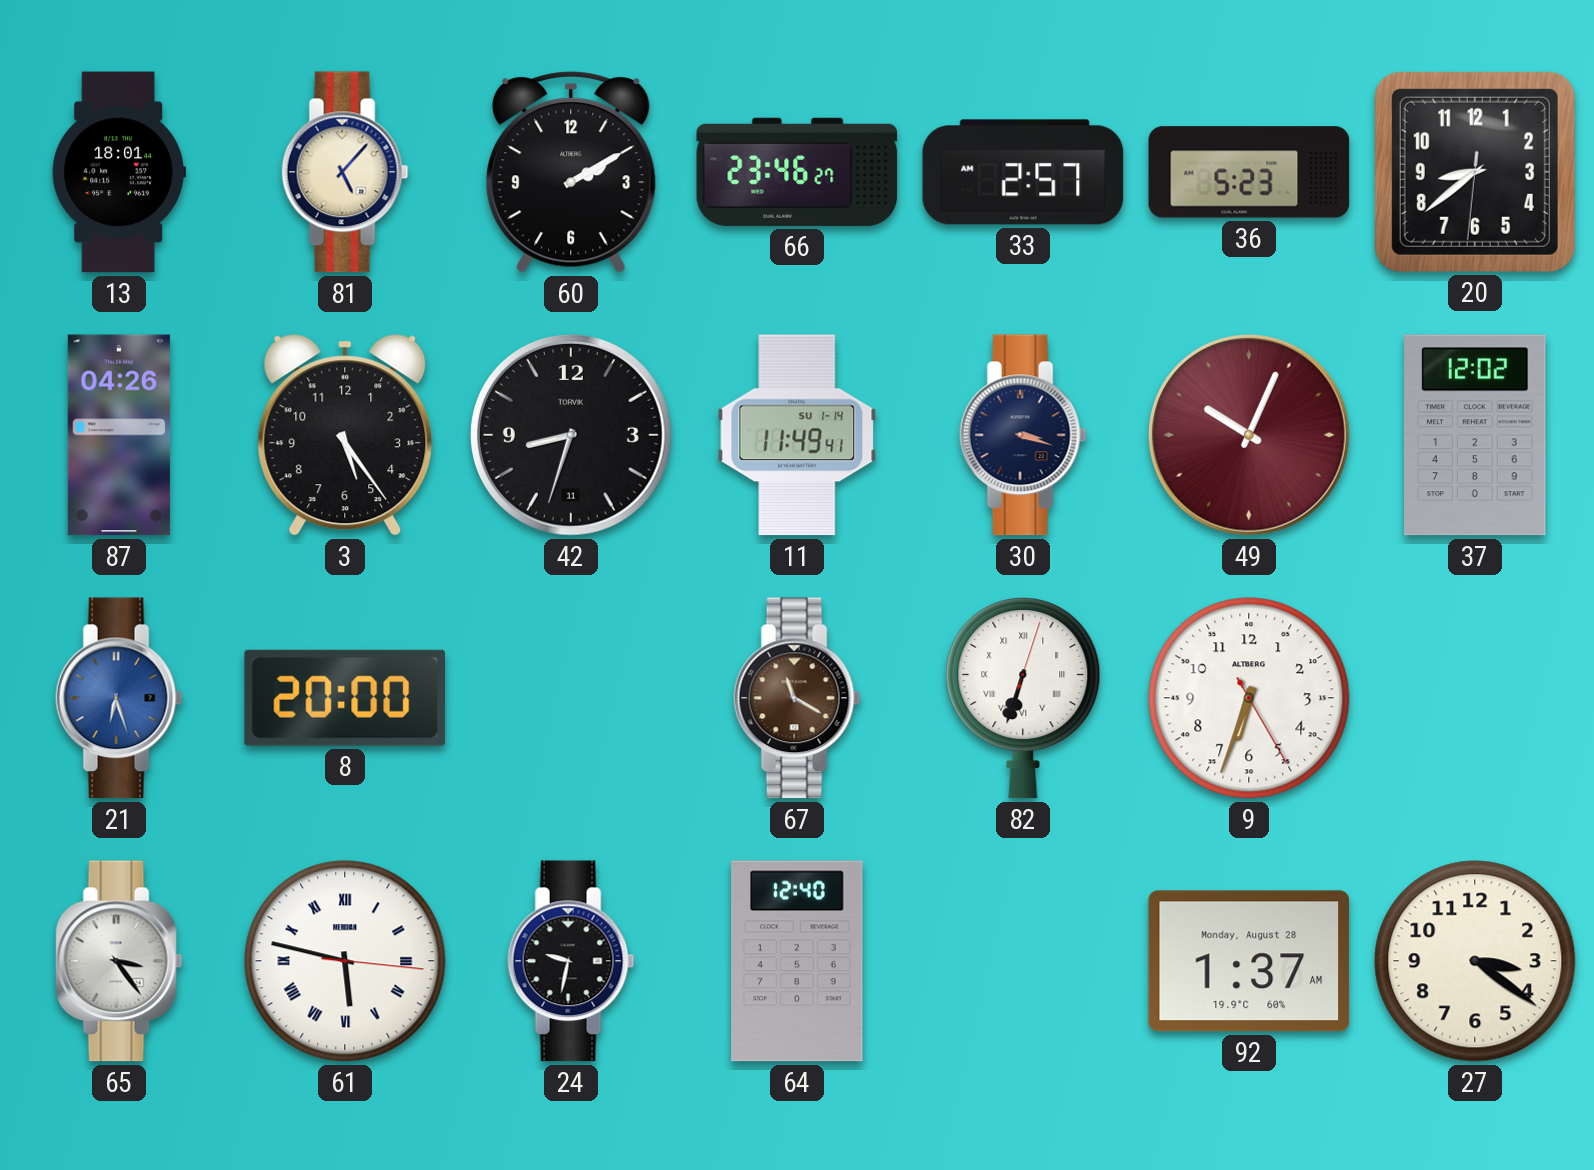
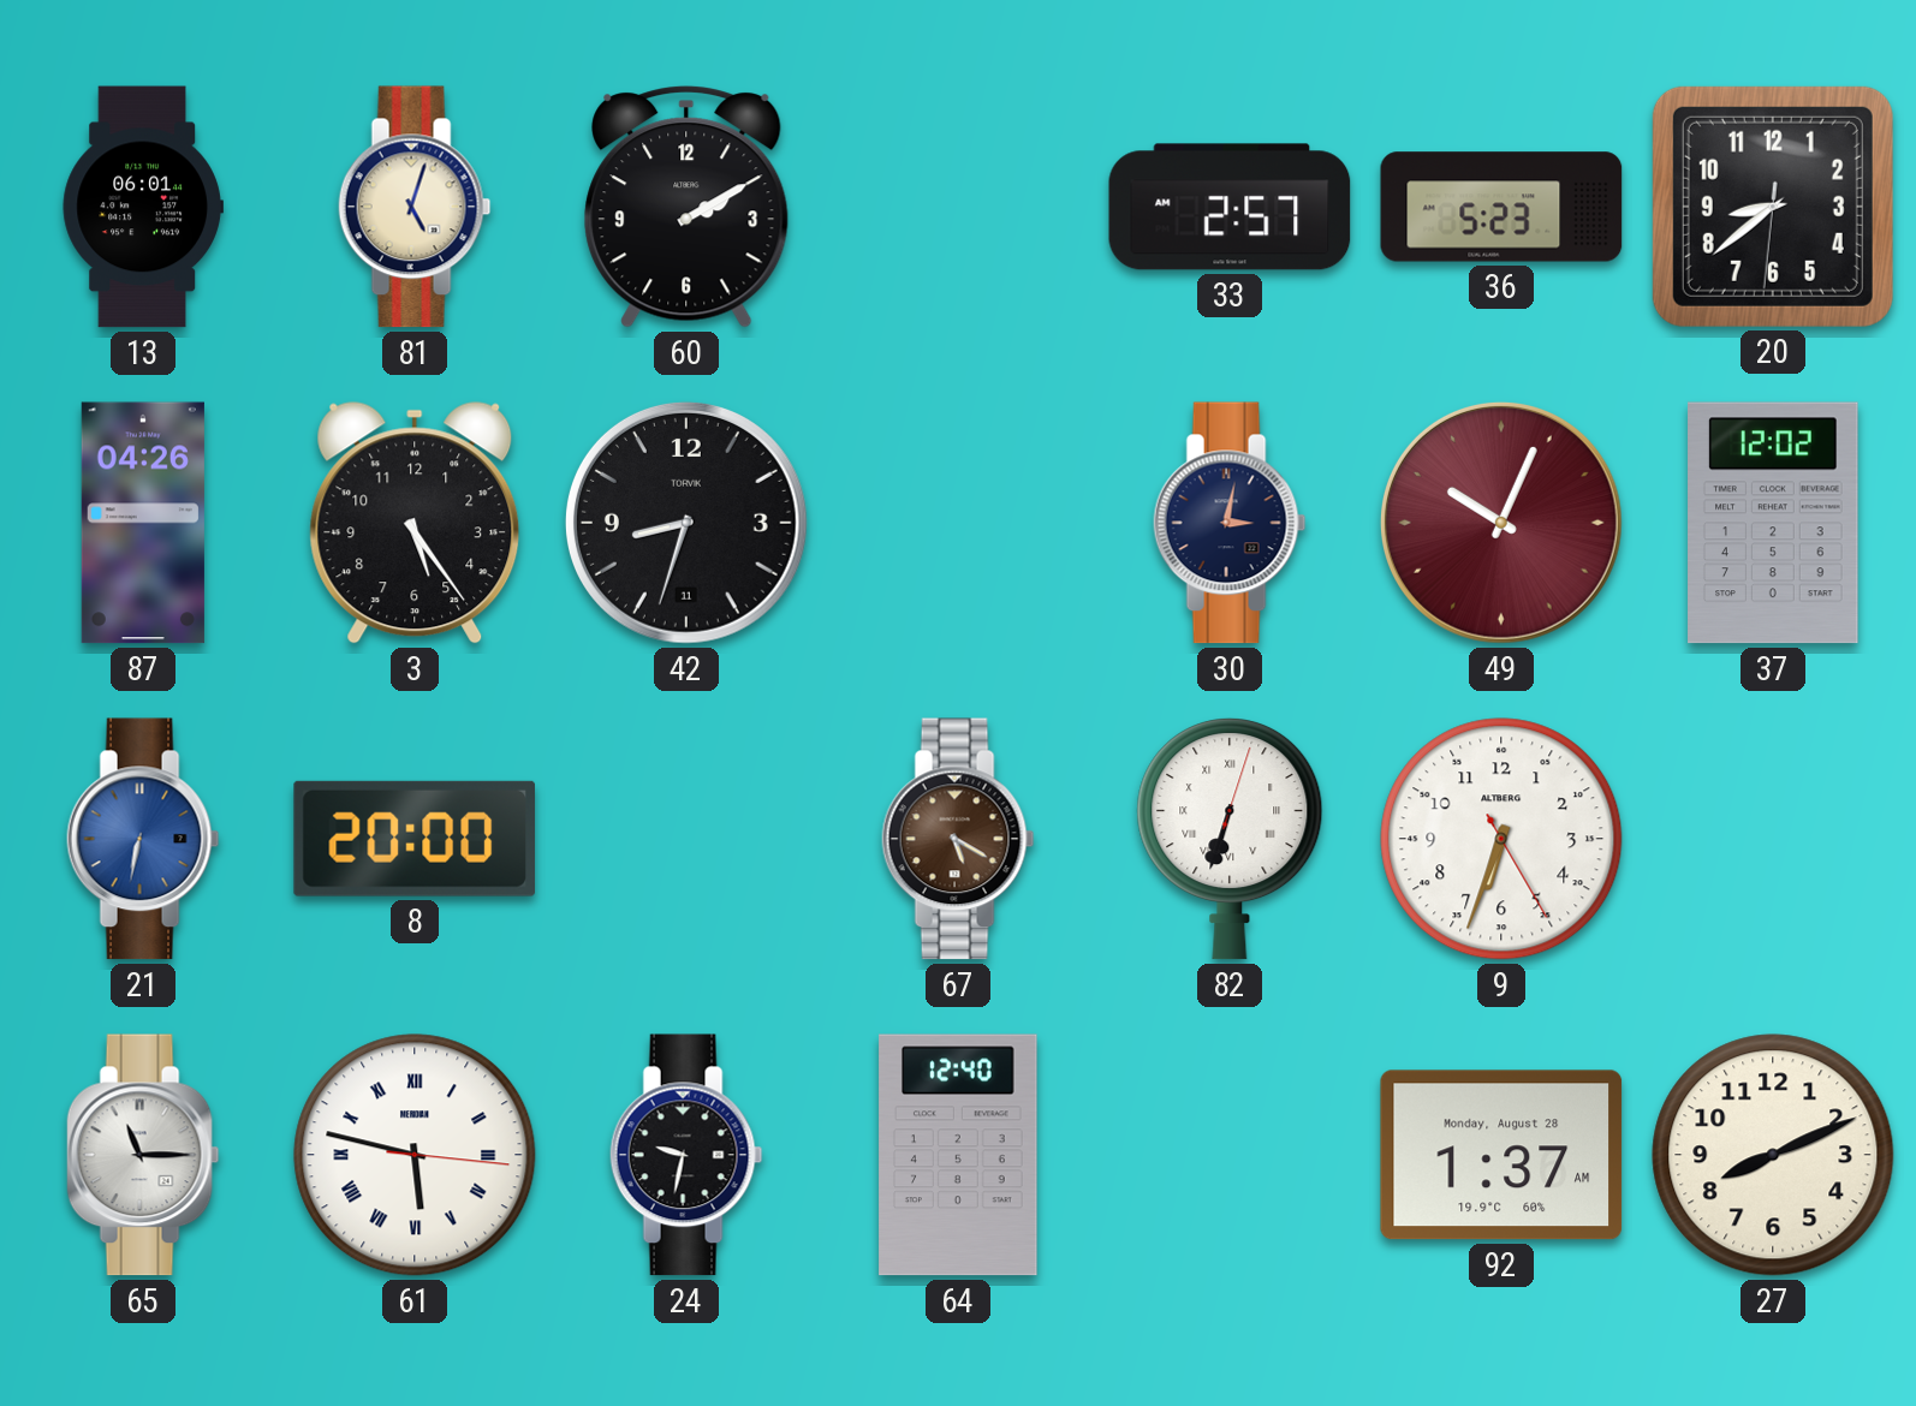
13: 18:01 -> 06:01
81: 5:07 -> 5:03
66: 23:46 -> none
11: 11:49 -> none
30: 3:18 -> 3:02
21: 6:27 -> 6:32
67: 11:20 -> 5:20
65: 3:24 -> 11:15
27: 3:21 -> 8:11
